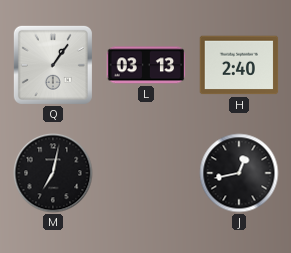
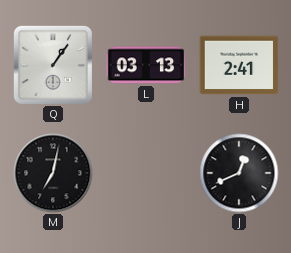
H: 2:40 -> 2:41
J: 12:43 -> 12:41
